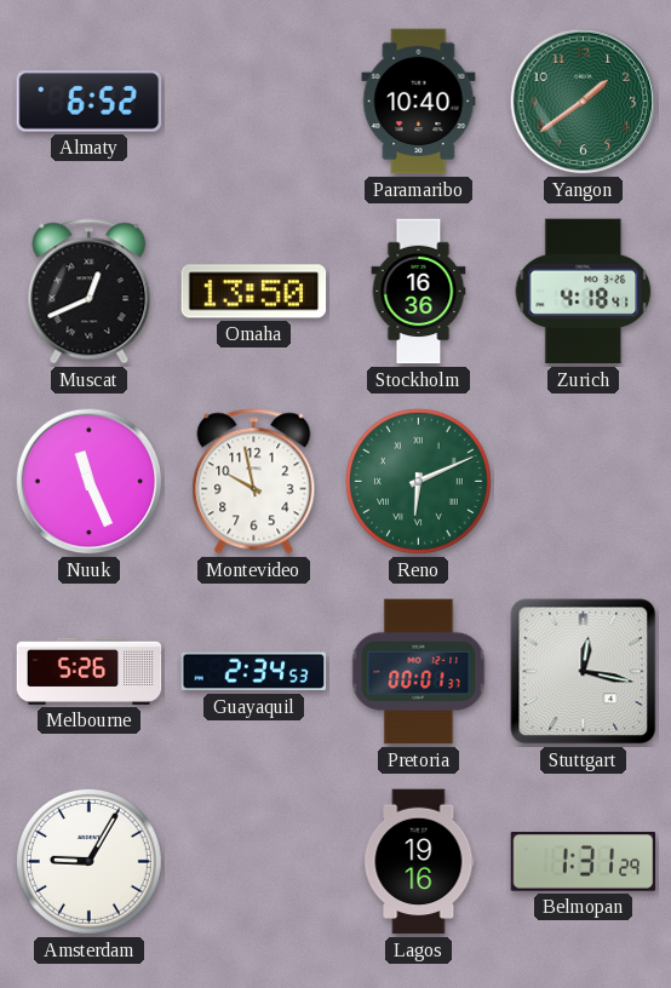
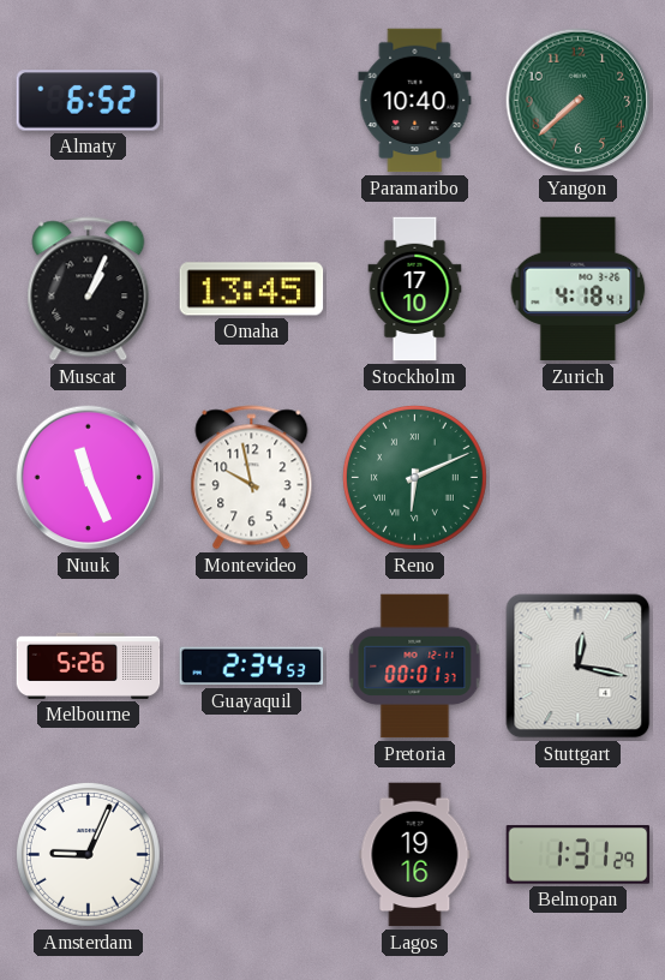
Yangon: 1:39 -> 7:38
Muscat: 12:41 -> 1:04
Omaha: 13:50 -> 13:45
Stockholm: 16:36 -> 17:10
Amsterdam: 9:05 -> 9:04
